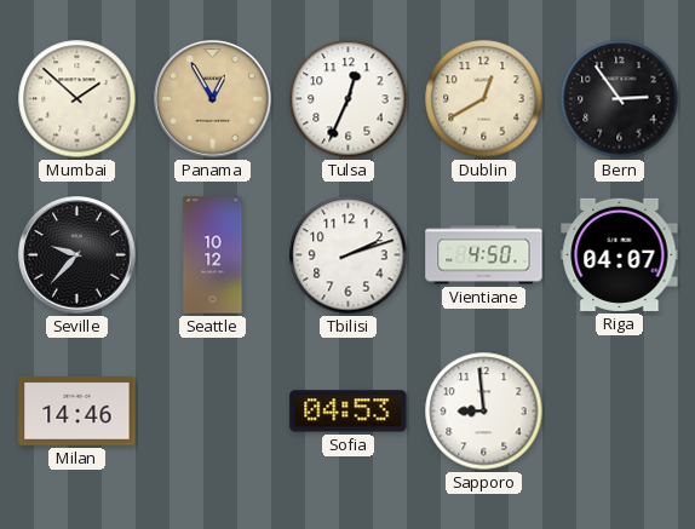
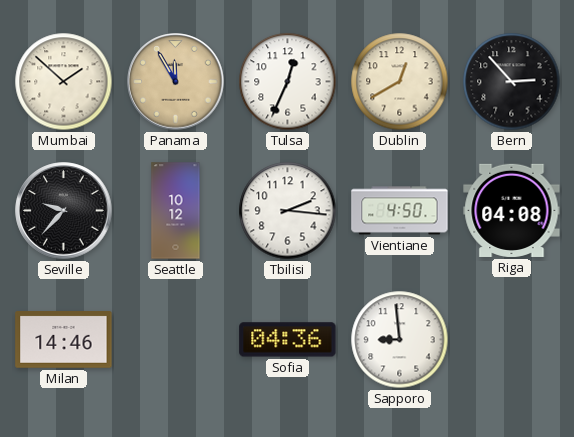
Panama: 12:55 -> 11:55
Bern: 2:54 -> 2:53
Tbilisi: 2:12 -> 2:16
Riga: 04:07 -> 04:08
Sofia: 04:53 -> 04:36
